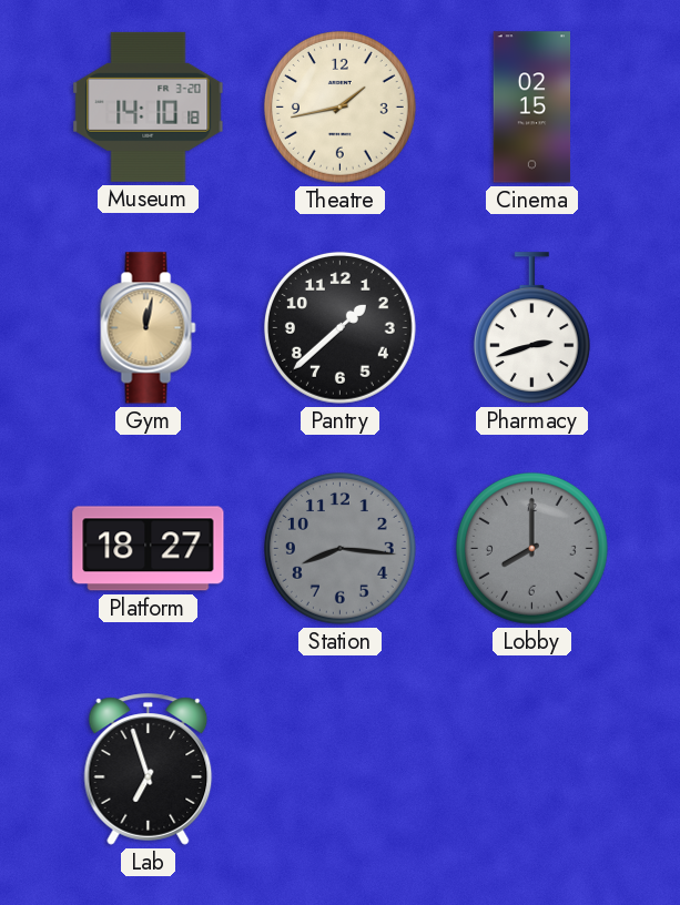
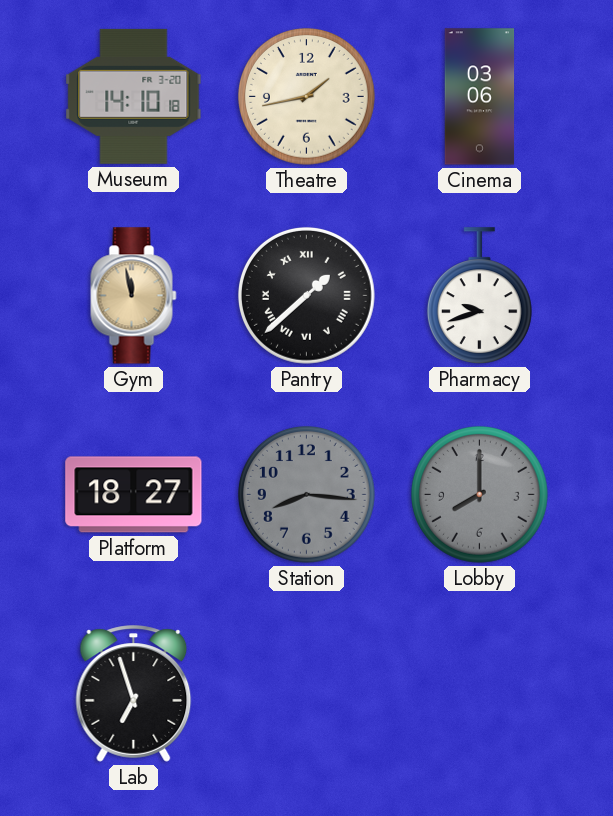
Cinema: 02:15 -> 03:06
Gym: 12:02 -> 11:58
Pantry numerals: Arabic -> Roman
Pharmacy: 2:42 -> 9:42
